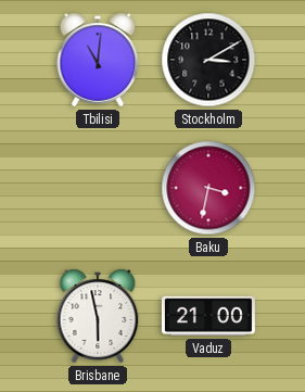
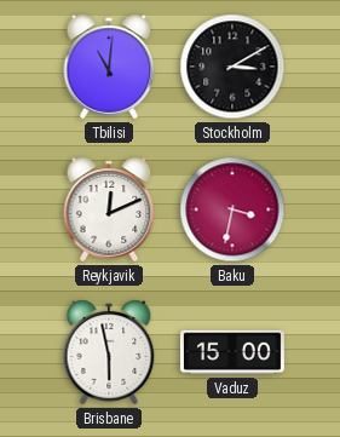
Reykjavik: none -> 12:11
Vaduz: 21:00 -> 15:00
